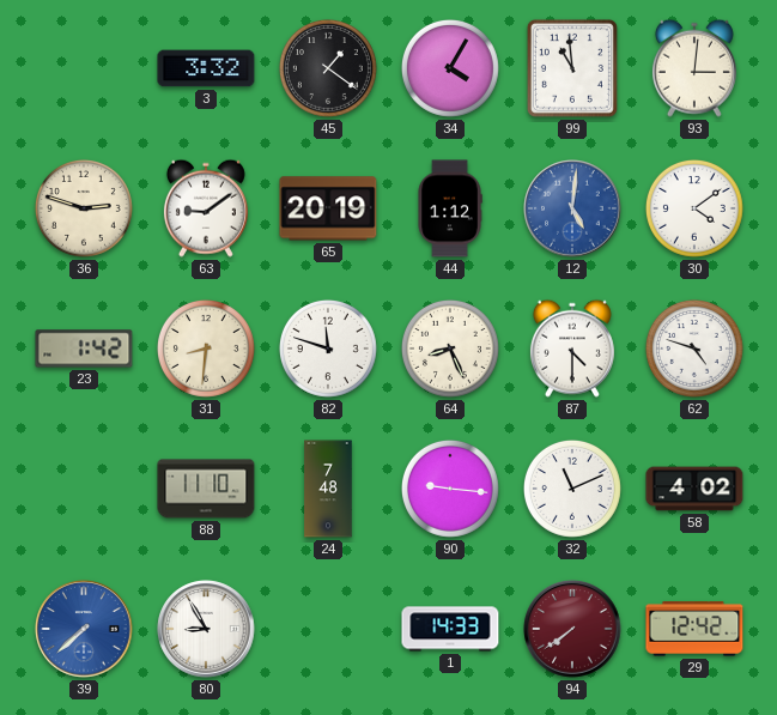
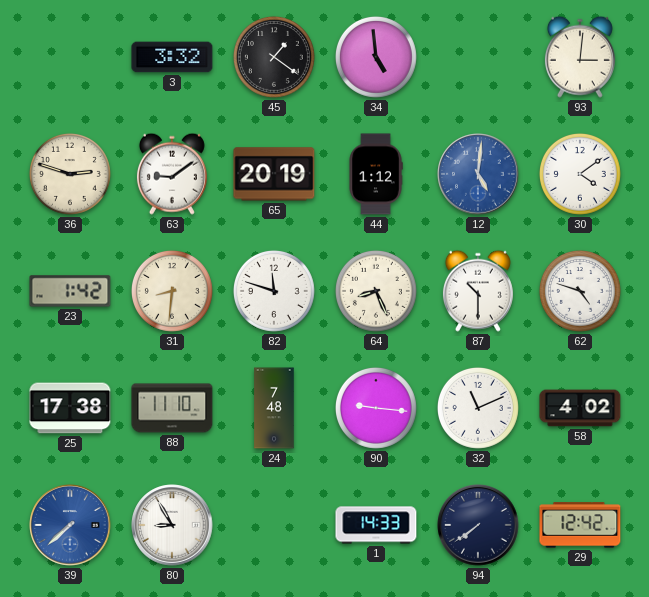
34: 4:05 -> 4:59
99: 10:59 -> none
87: 4:30 -> 10:30
25: none -> 17:38
94 dial: burgundy -> navy
